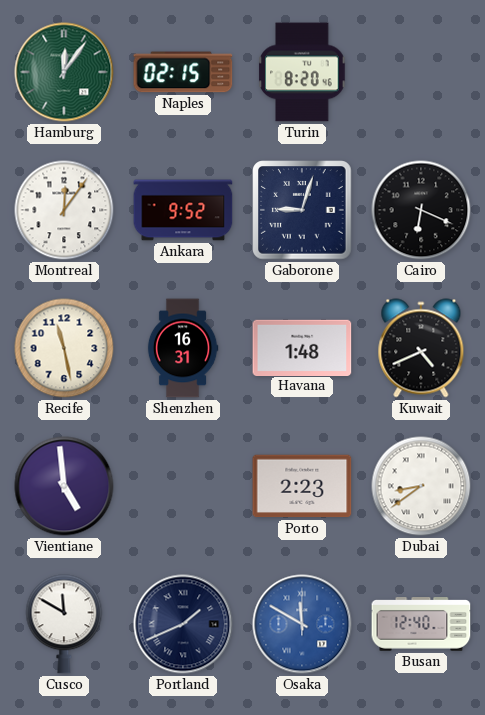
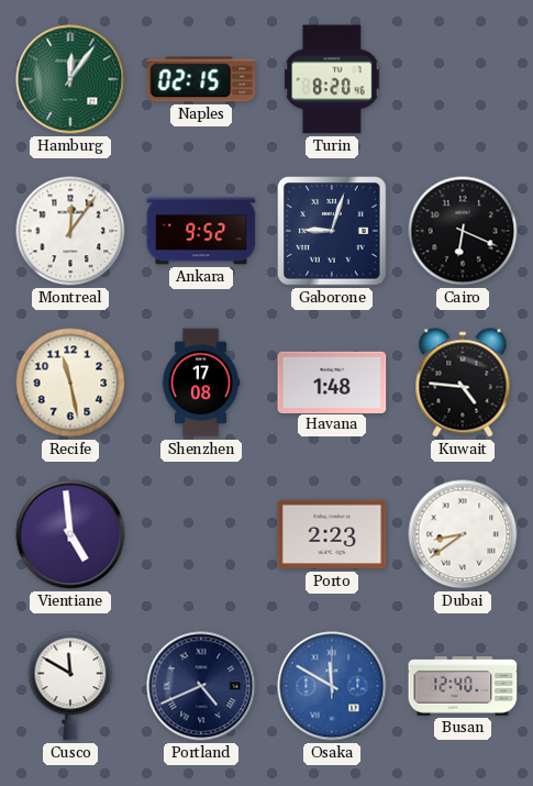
Shenzhen: 16:31 -> 17:08
Kuwait: 4:41 -> 4:46
Portland: 1:41 -> 4:41
